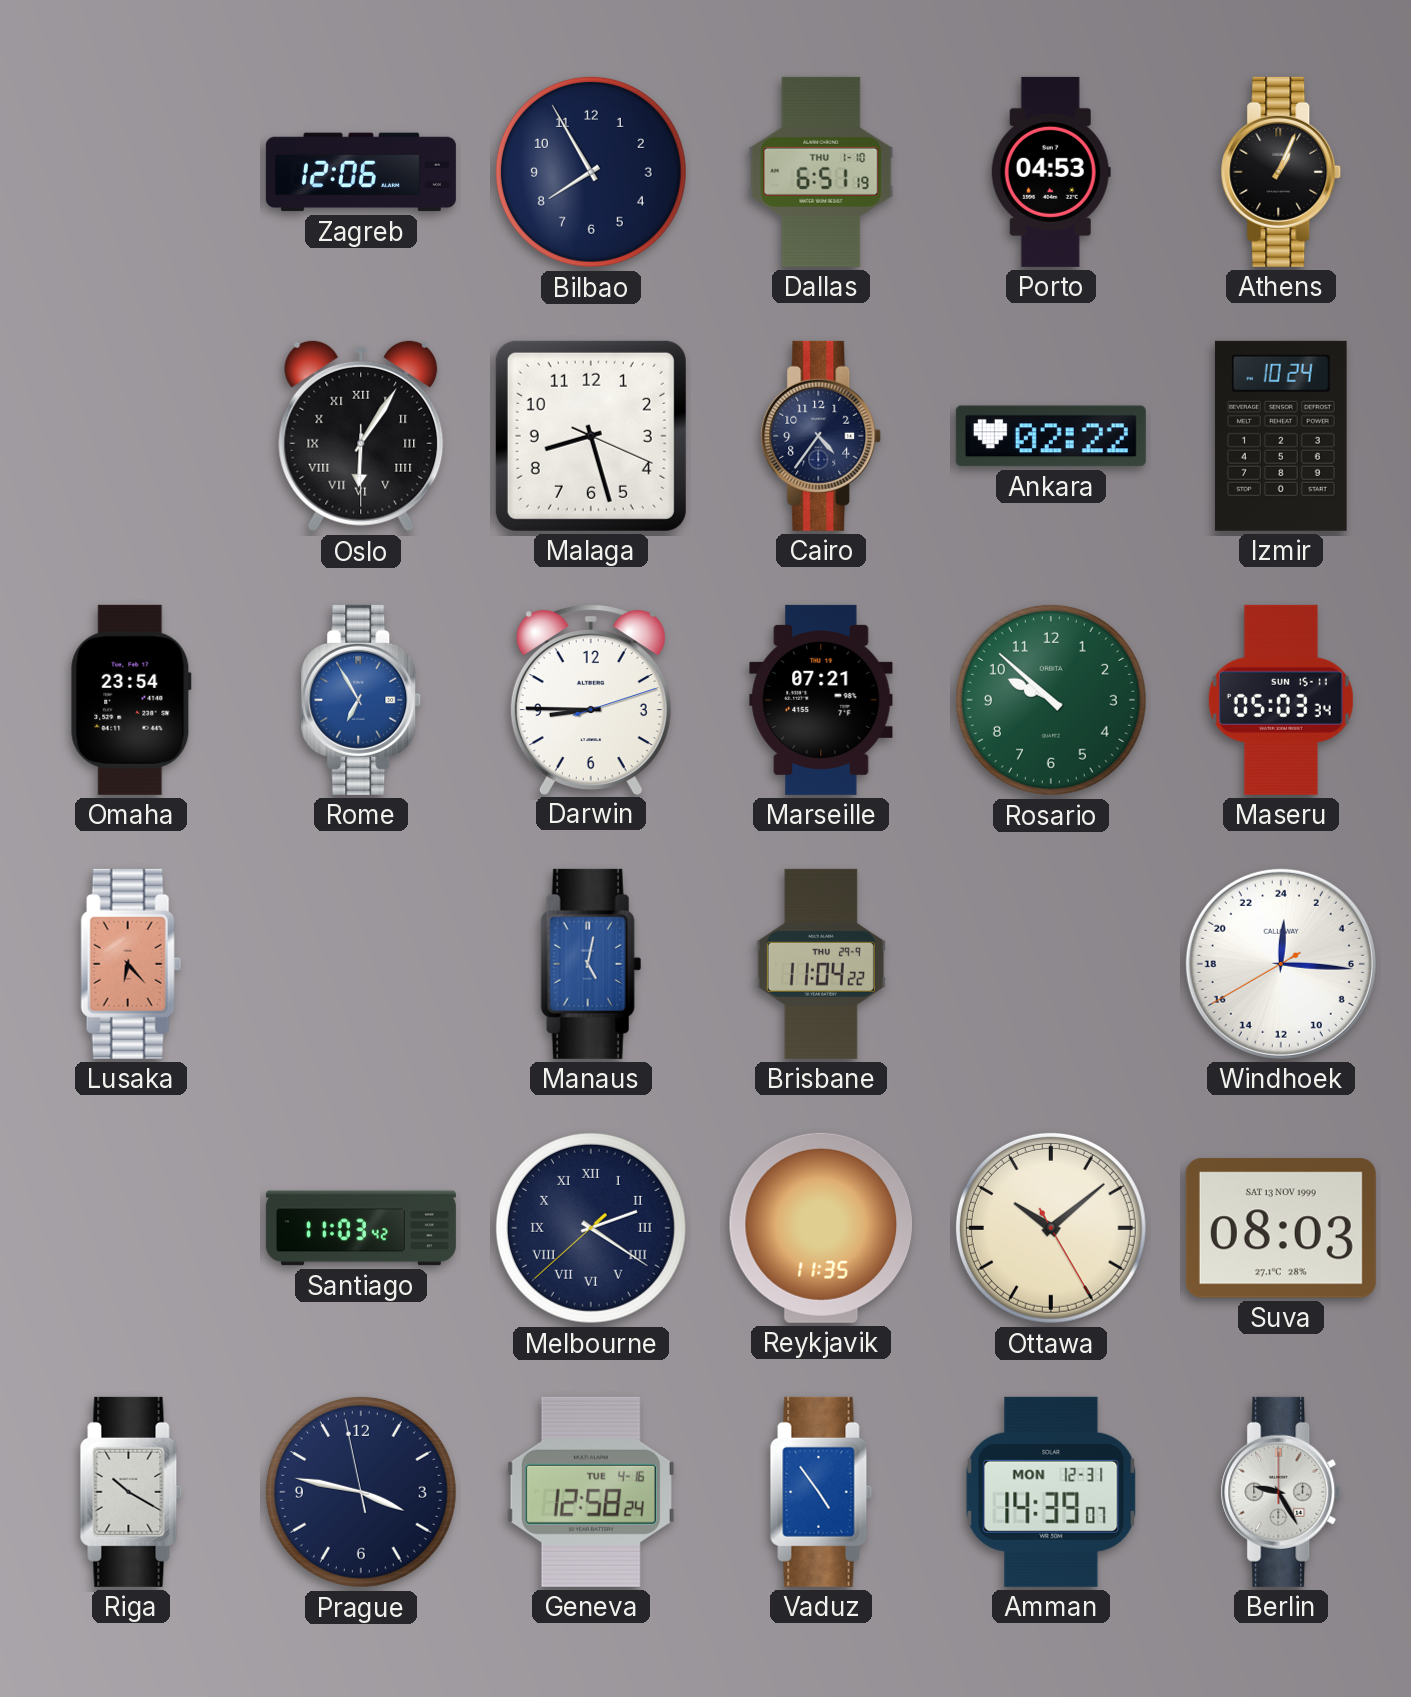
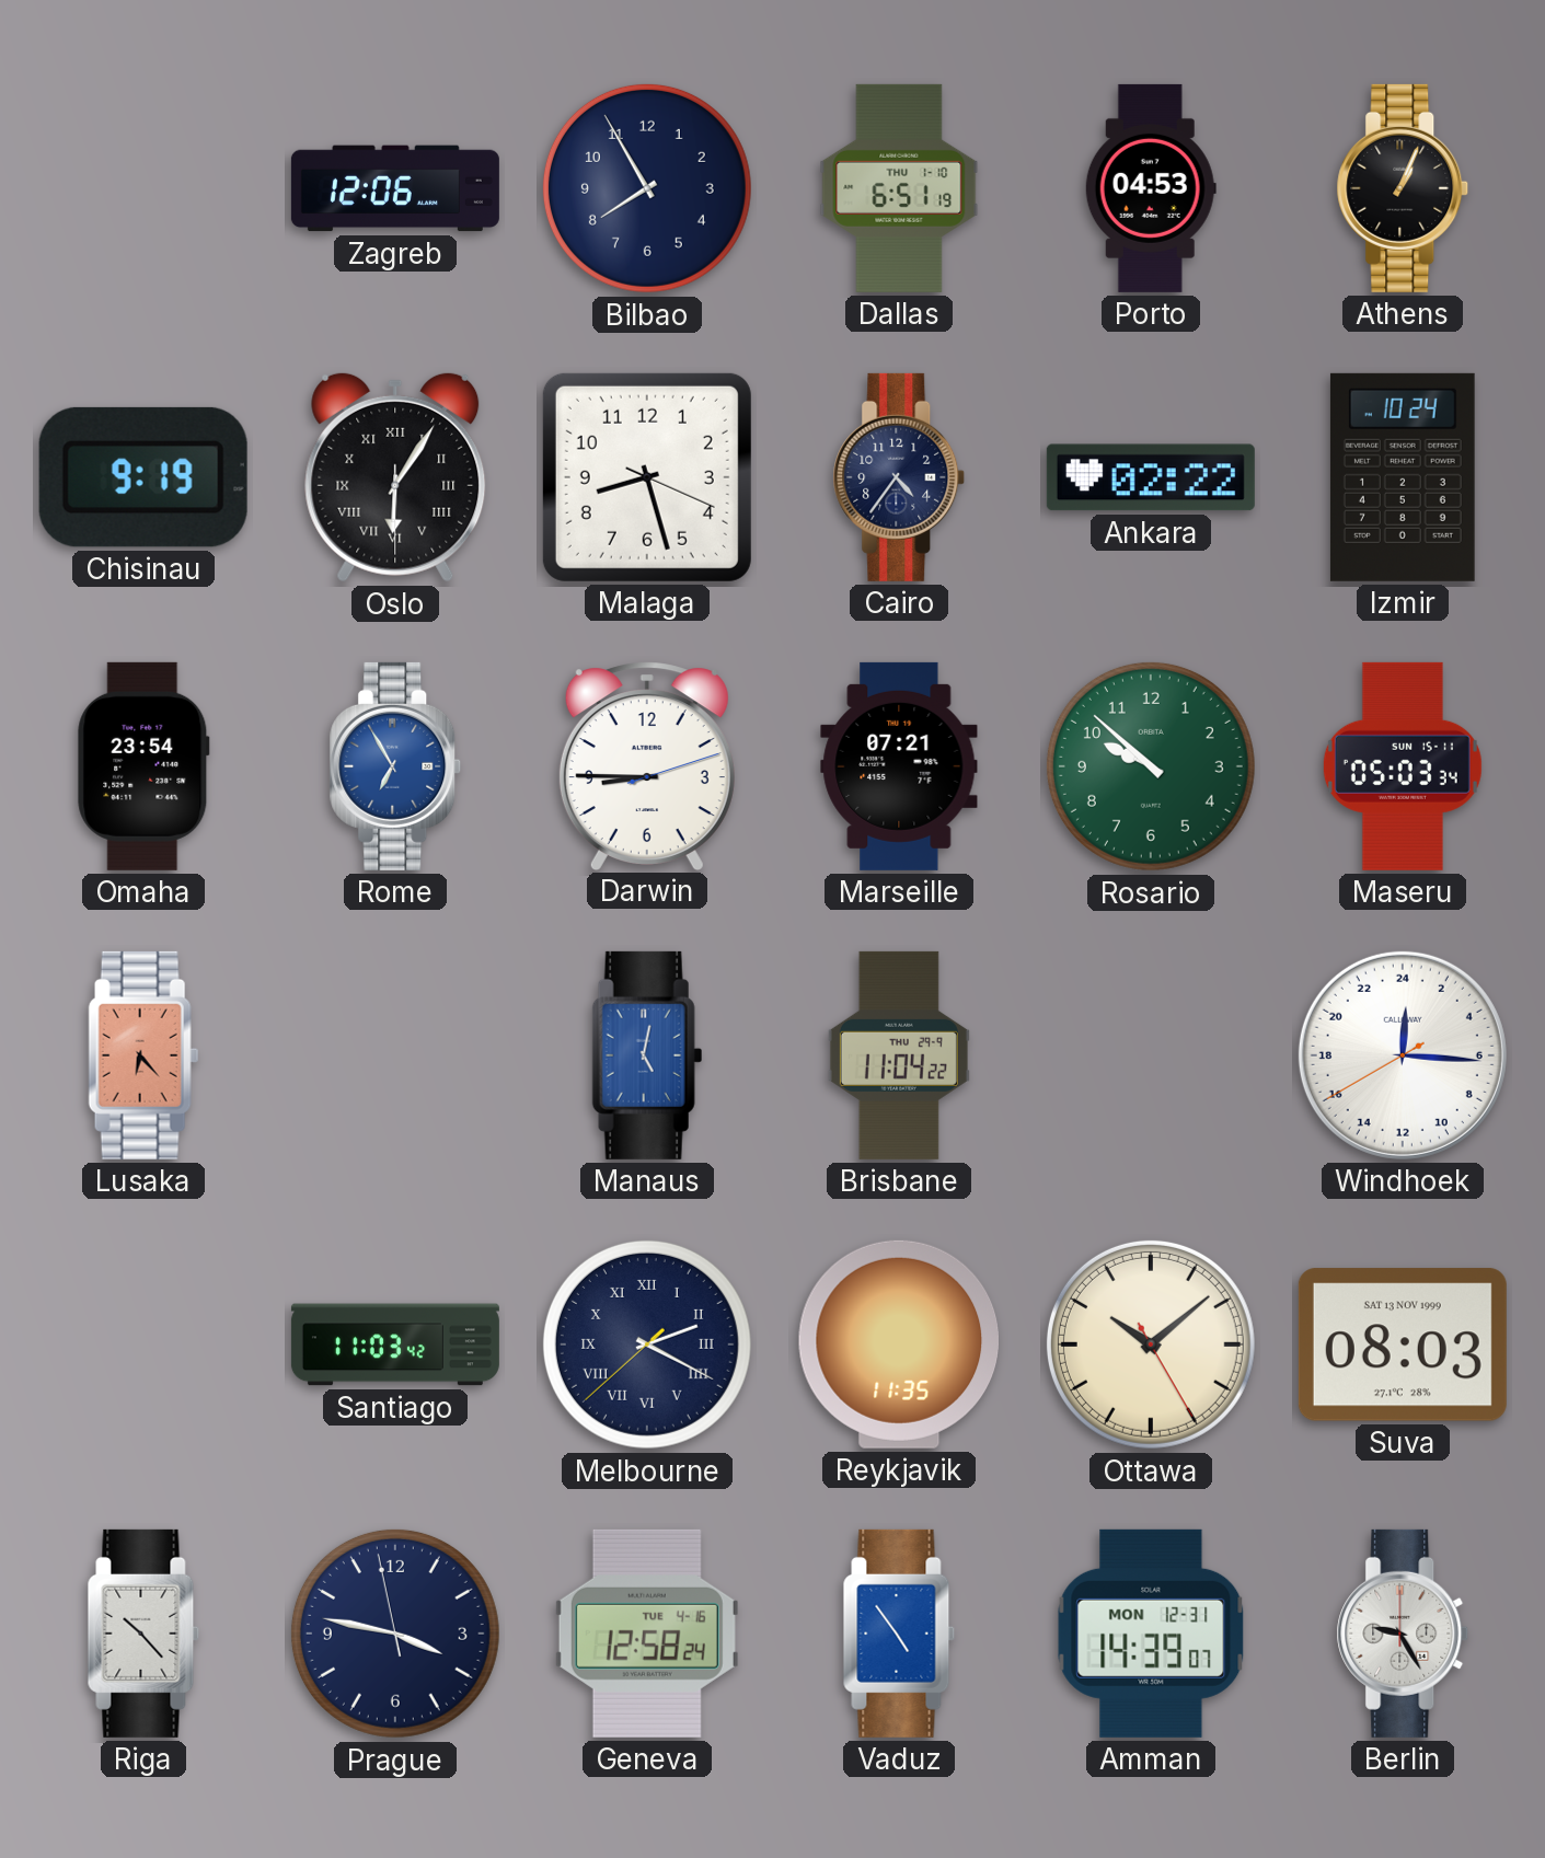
Chisinau: none -> 9:19
Melbourne: 2:20 -> 2:19
Riga: 10:20 -> 10:23
